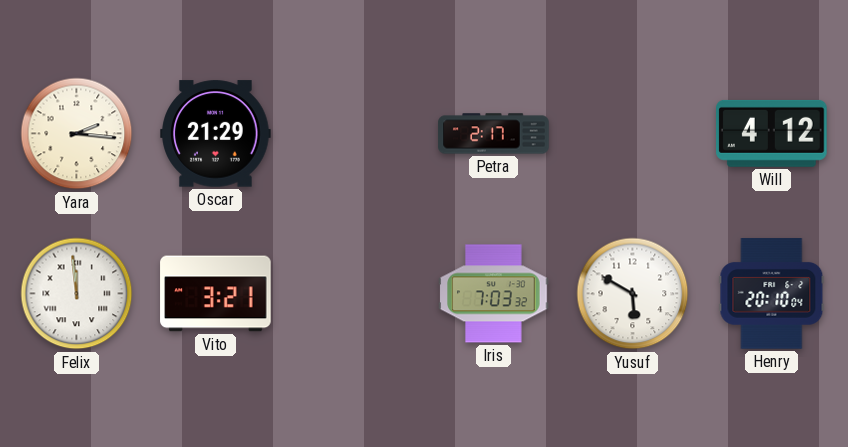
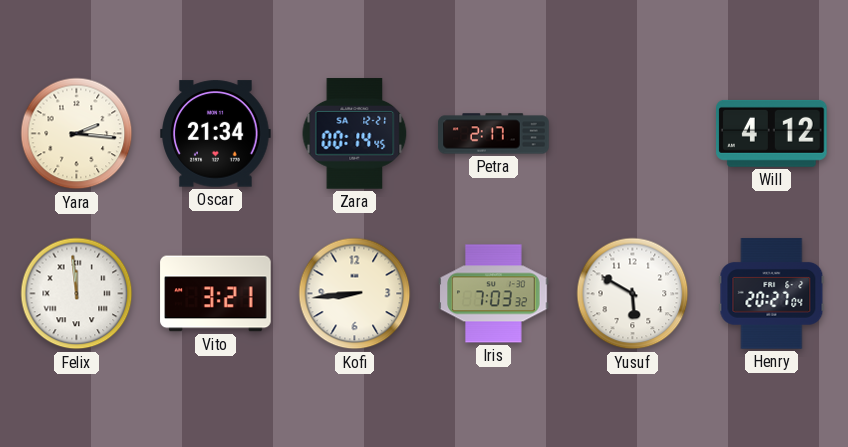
Oscar: 21:29 -> 21:34
Zara: none -> 00:14
Kofi: none -> 8:44
Henry: 20:10 -> 20:27
